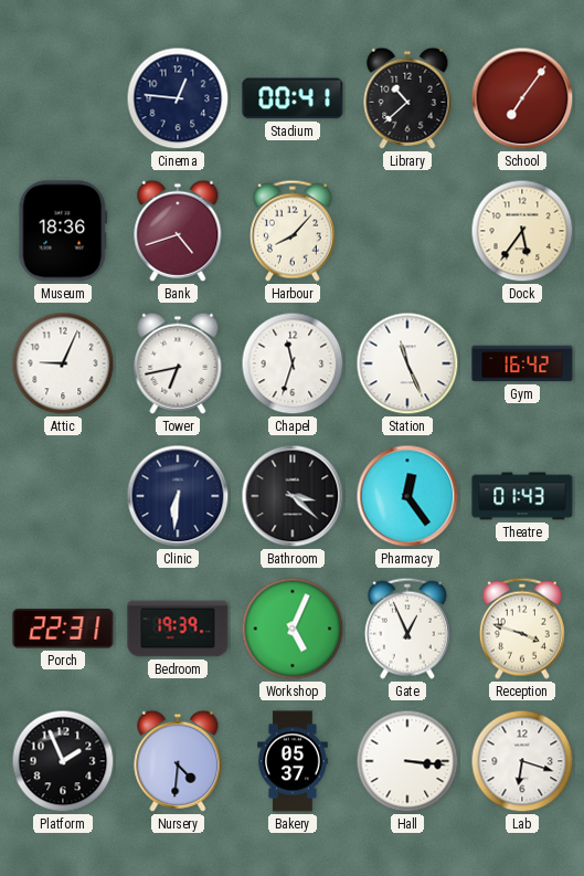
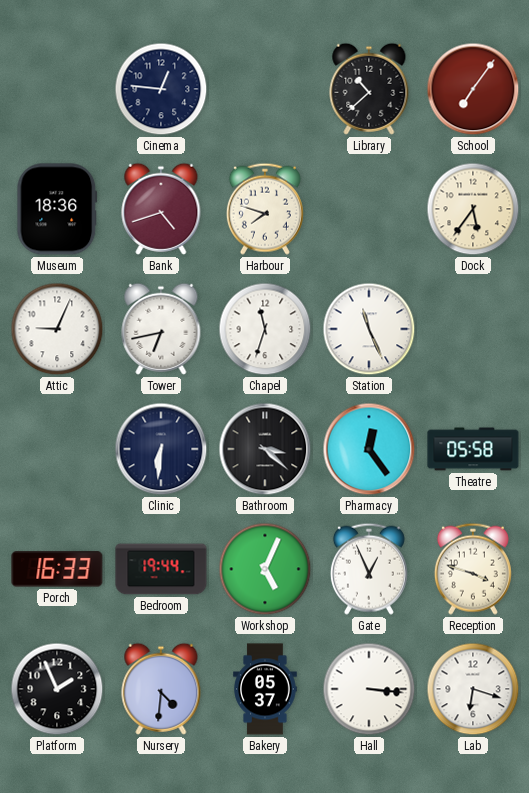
Stadium: 00:41 -> none
Harbour: 8:07 -> 7:48
Gym: 16:42 -> none
Theatre: 01:43 -> 05:58
Porch: 22:31 -> 16:33
Bedroom: 19:39 -> 19:44
